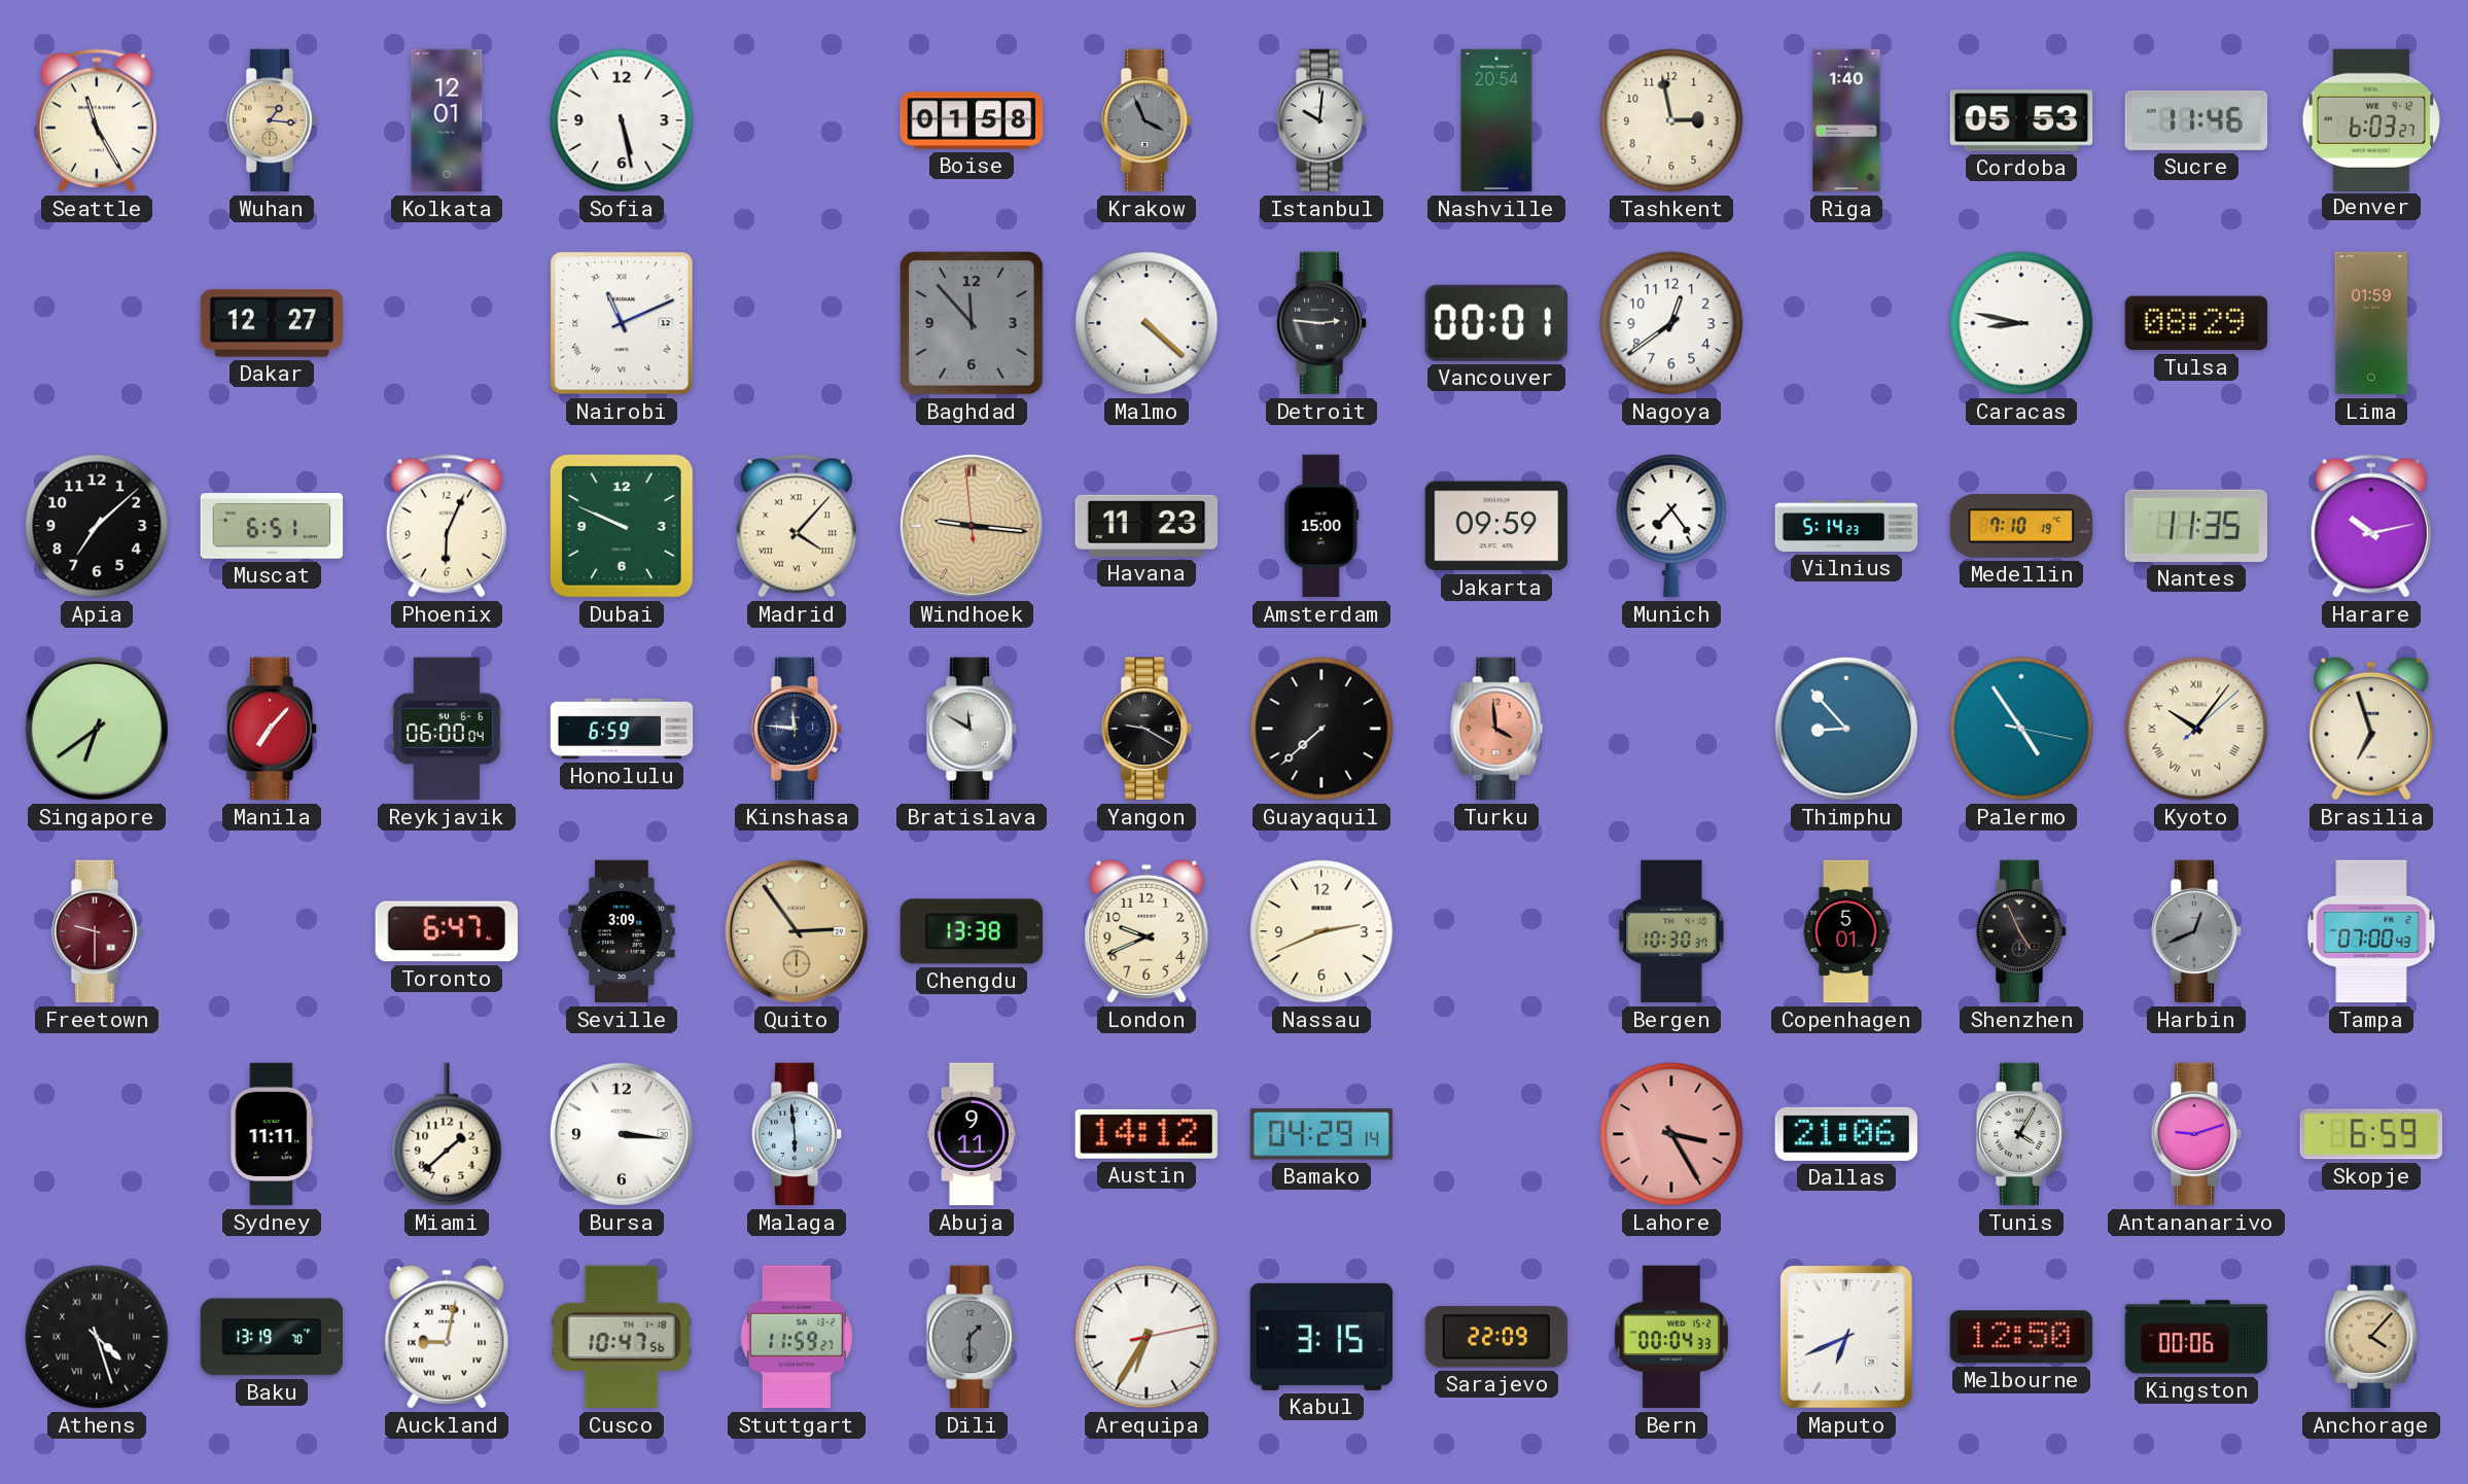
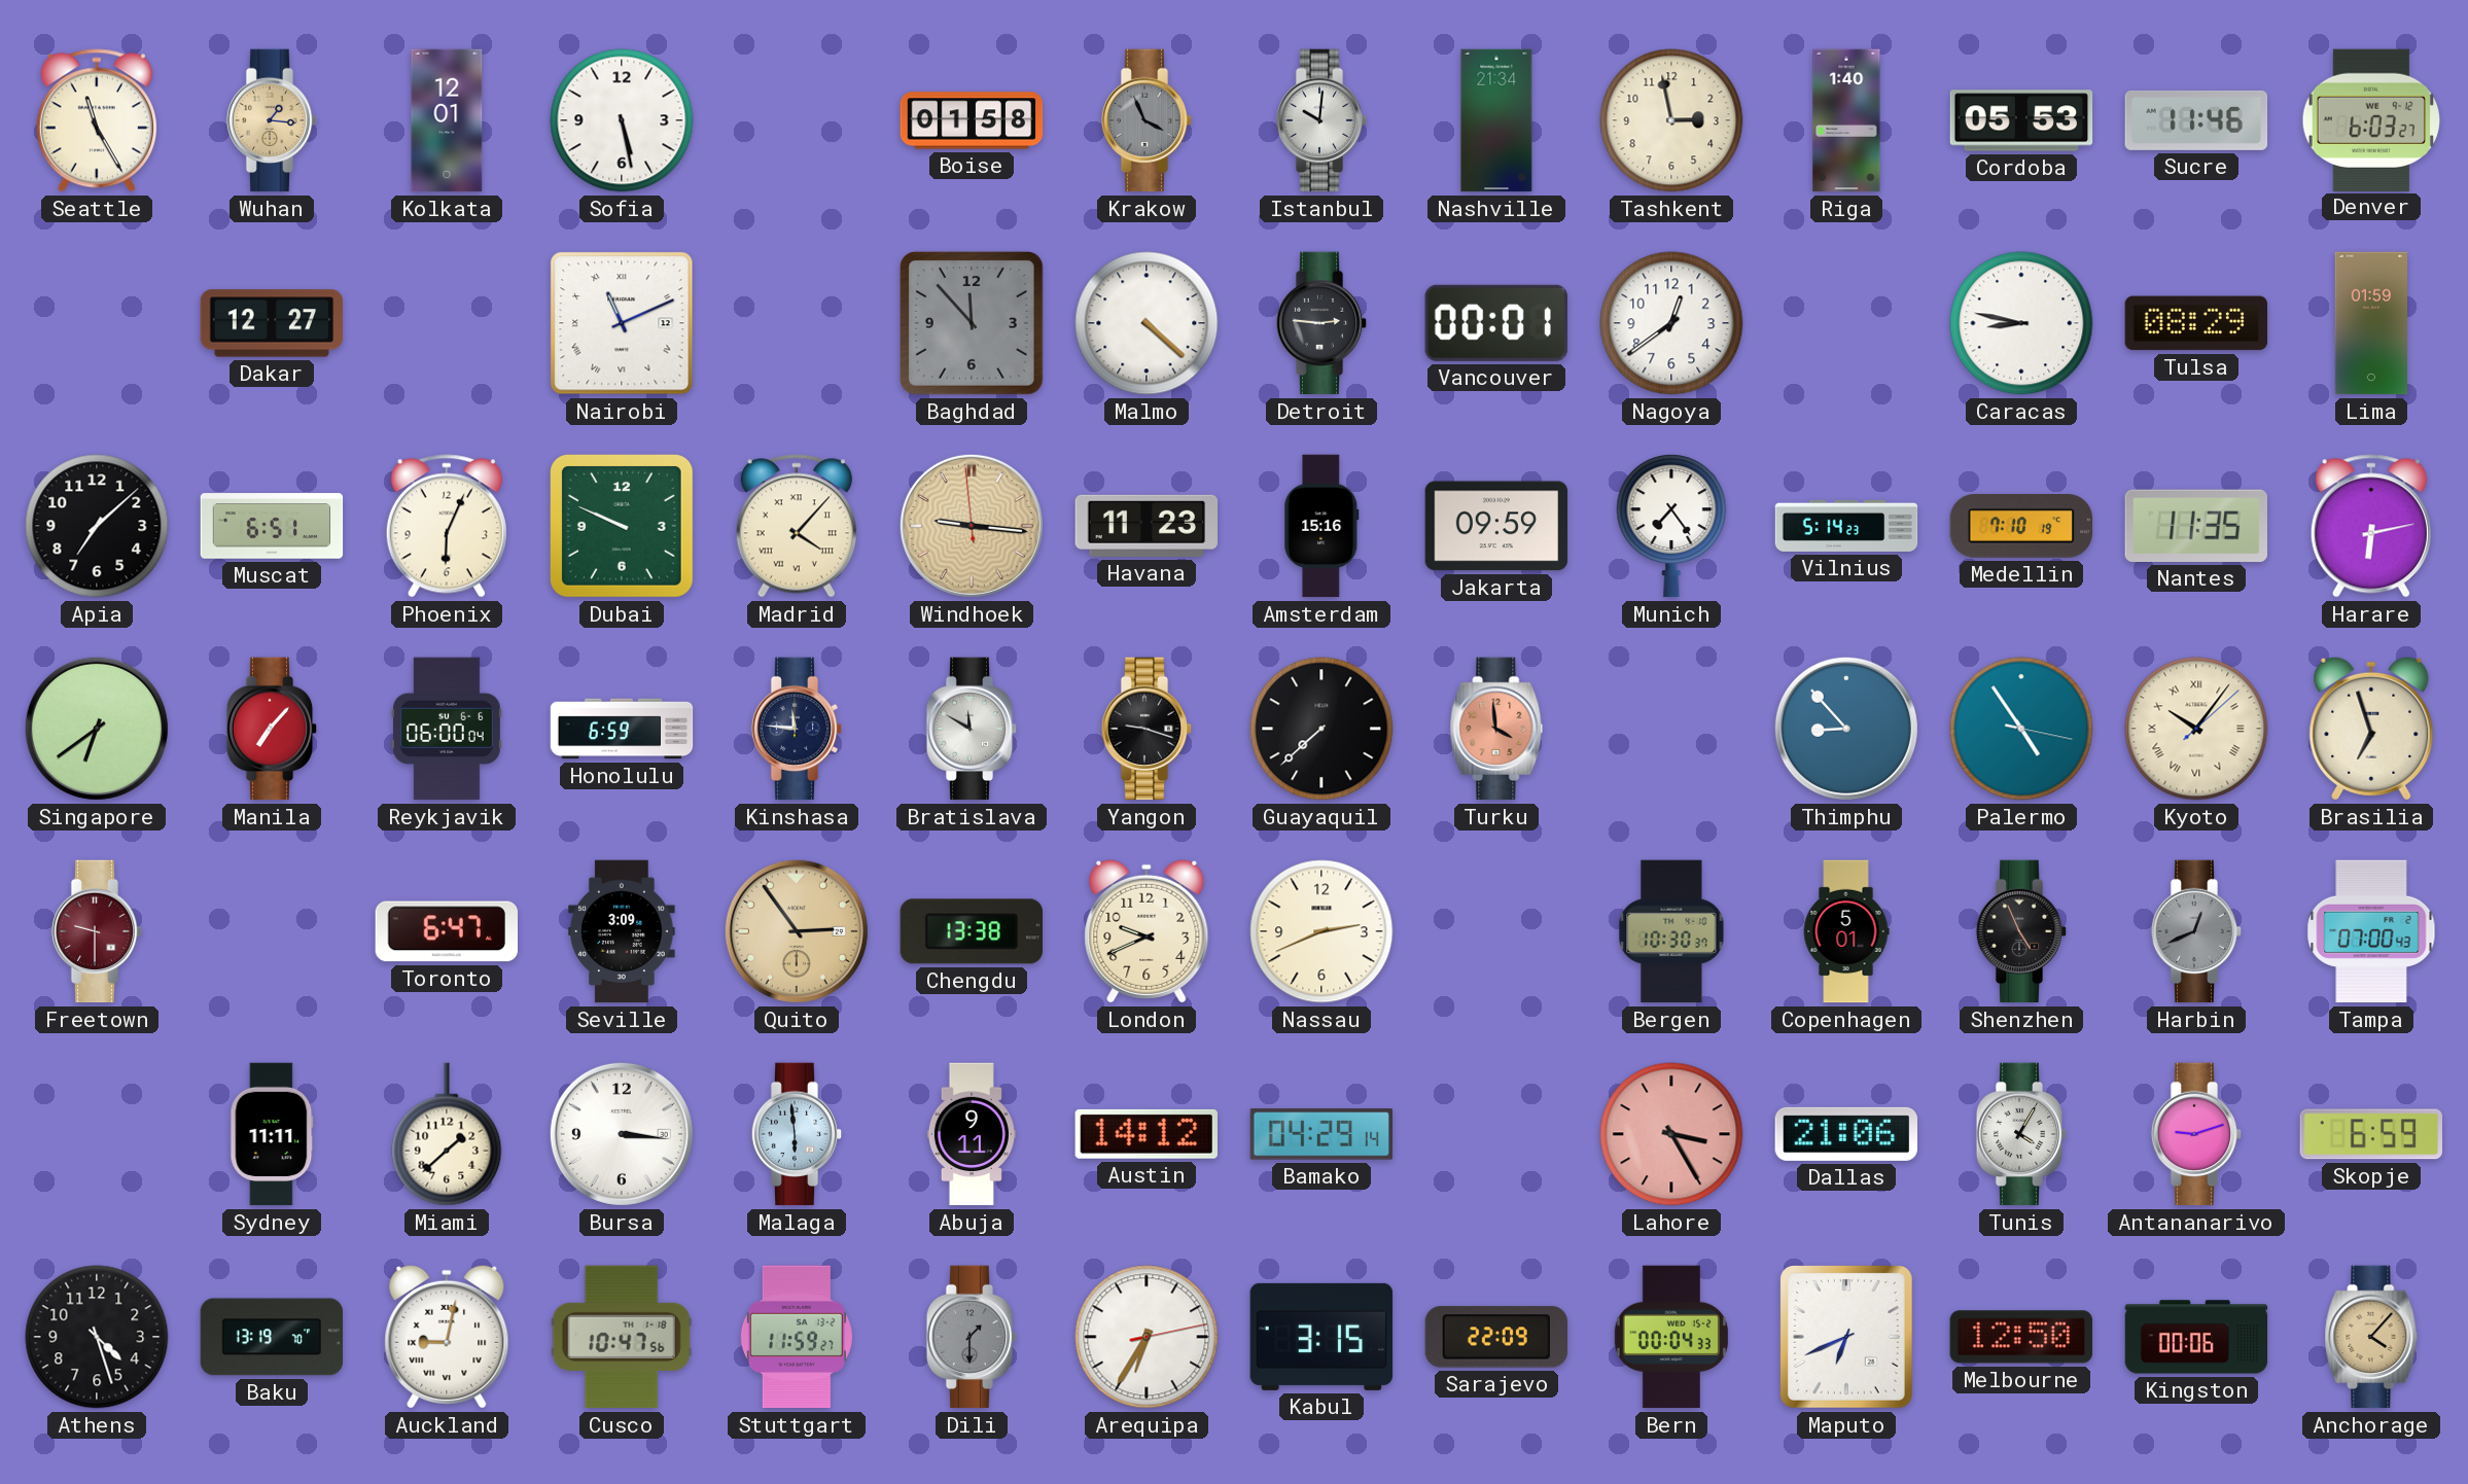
Nashville: 20:54 -> 21:34
Amsterdam: 15:00 -> 15:16
Harare: 10:13 -> 6:13
Yangon: 9:20 -> 9:18
Athens numerals: Roman -> Arabic
